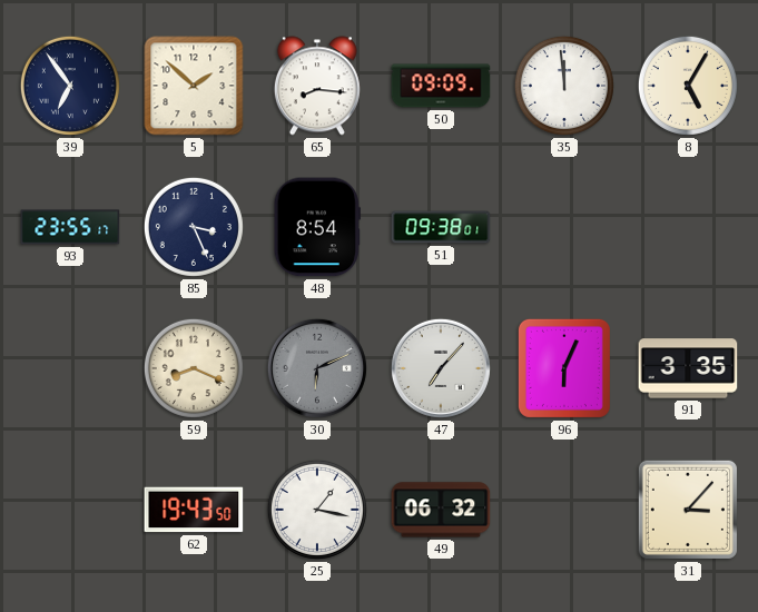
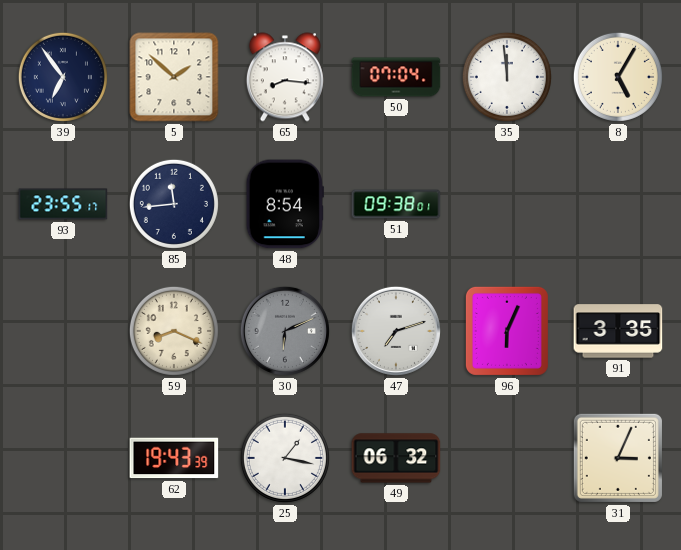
50: 09:09 -> 07:04
85: 3:26 -> 11:44
47: 7:07 -> 7:12
62: 19:43:50 -> 19:43:39
31: 3:07 -> 3:04
